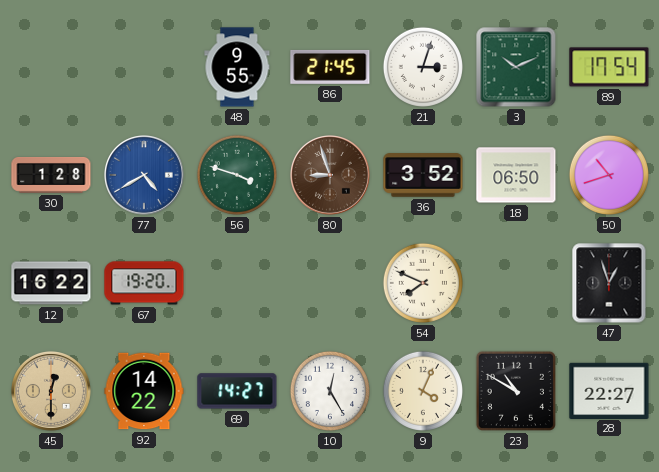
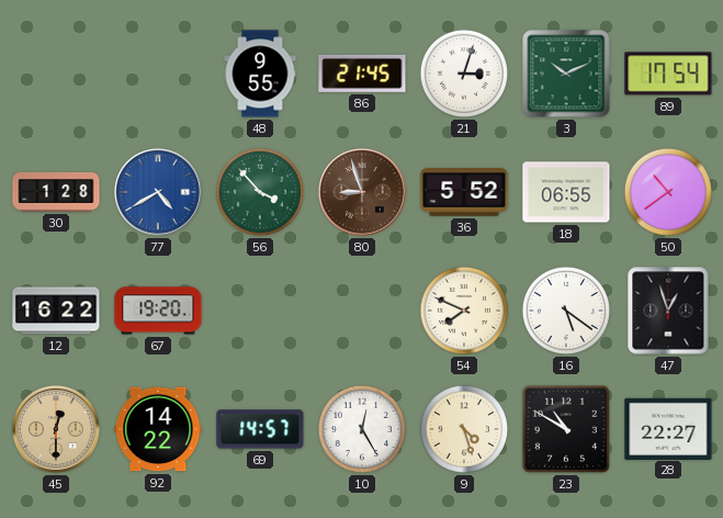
56: 3:48 -> 3:53
36: 3:52 -> 5:52
18: 06:50 -> 06:55
50: 10:42 -> 10:39
16: none -> 5:21
69: 14:27 -> 14:57
9: 4:04 -> 4:27
